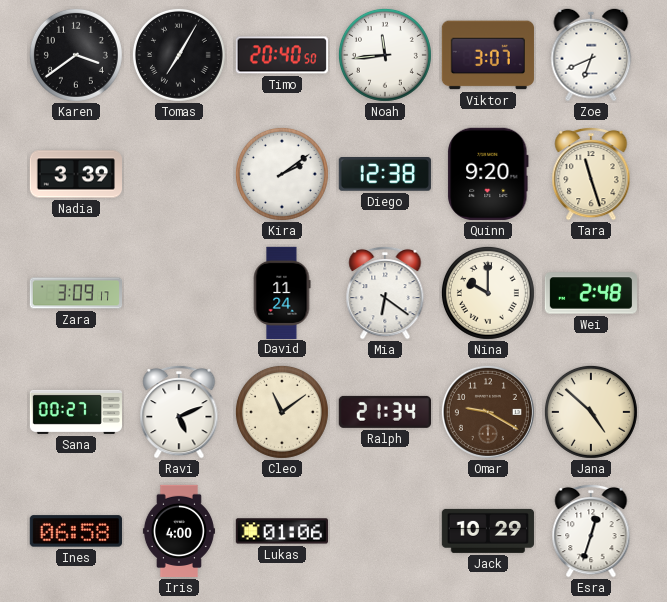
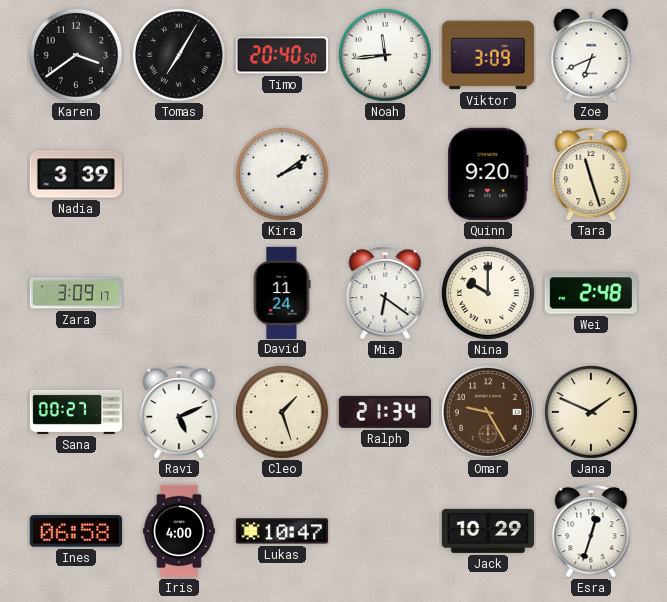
Viktor: 3:07 -> 3:09
Diego: 12:38 -> none
Cleo: 11:09 -> 1:27
Omar: 9:20 -> 9:25
Jana: 4:52 -> 1:49
Lukas: 01:06 -> 10:47
